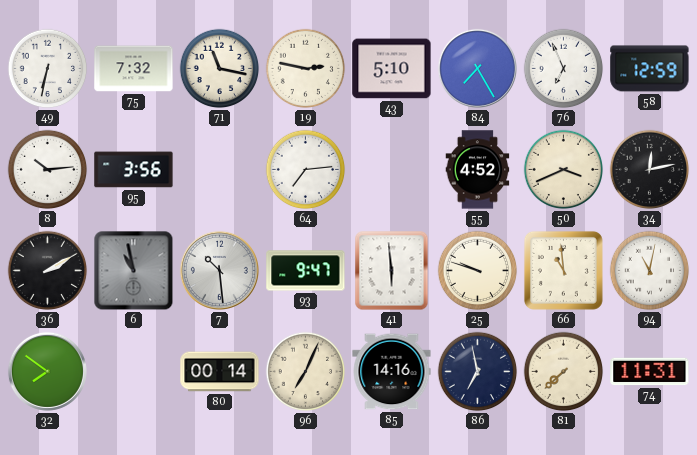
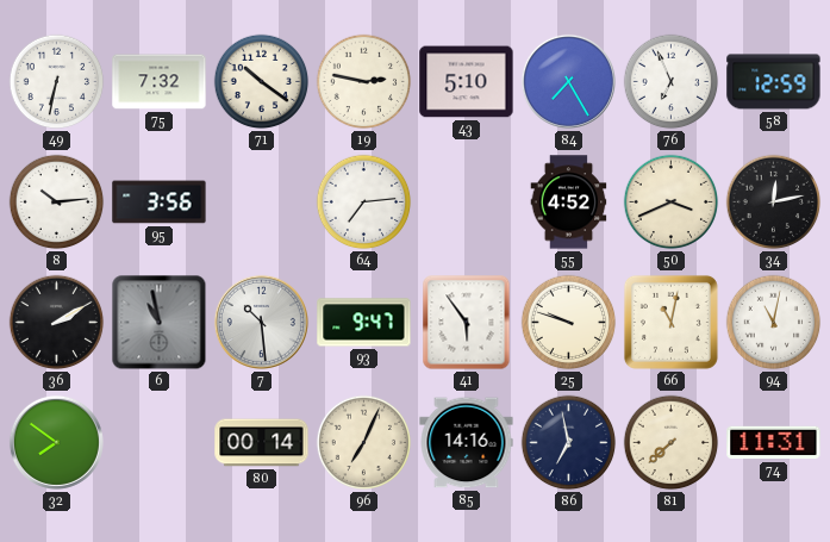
71: 11:17 -> 10:21
41: 5:59 -> 5:54
66: 10:59 -> 11:02
